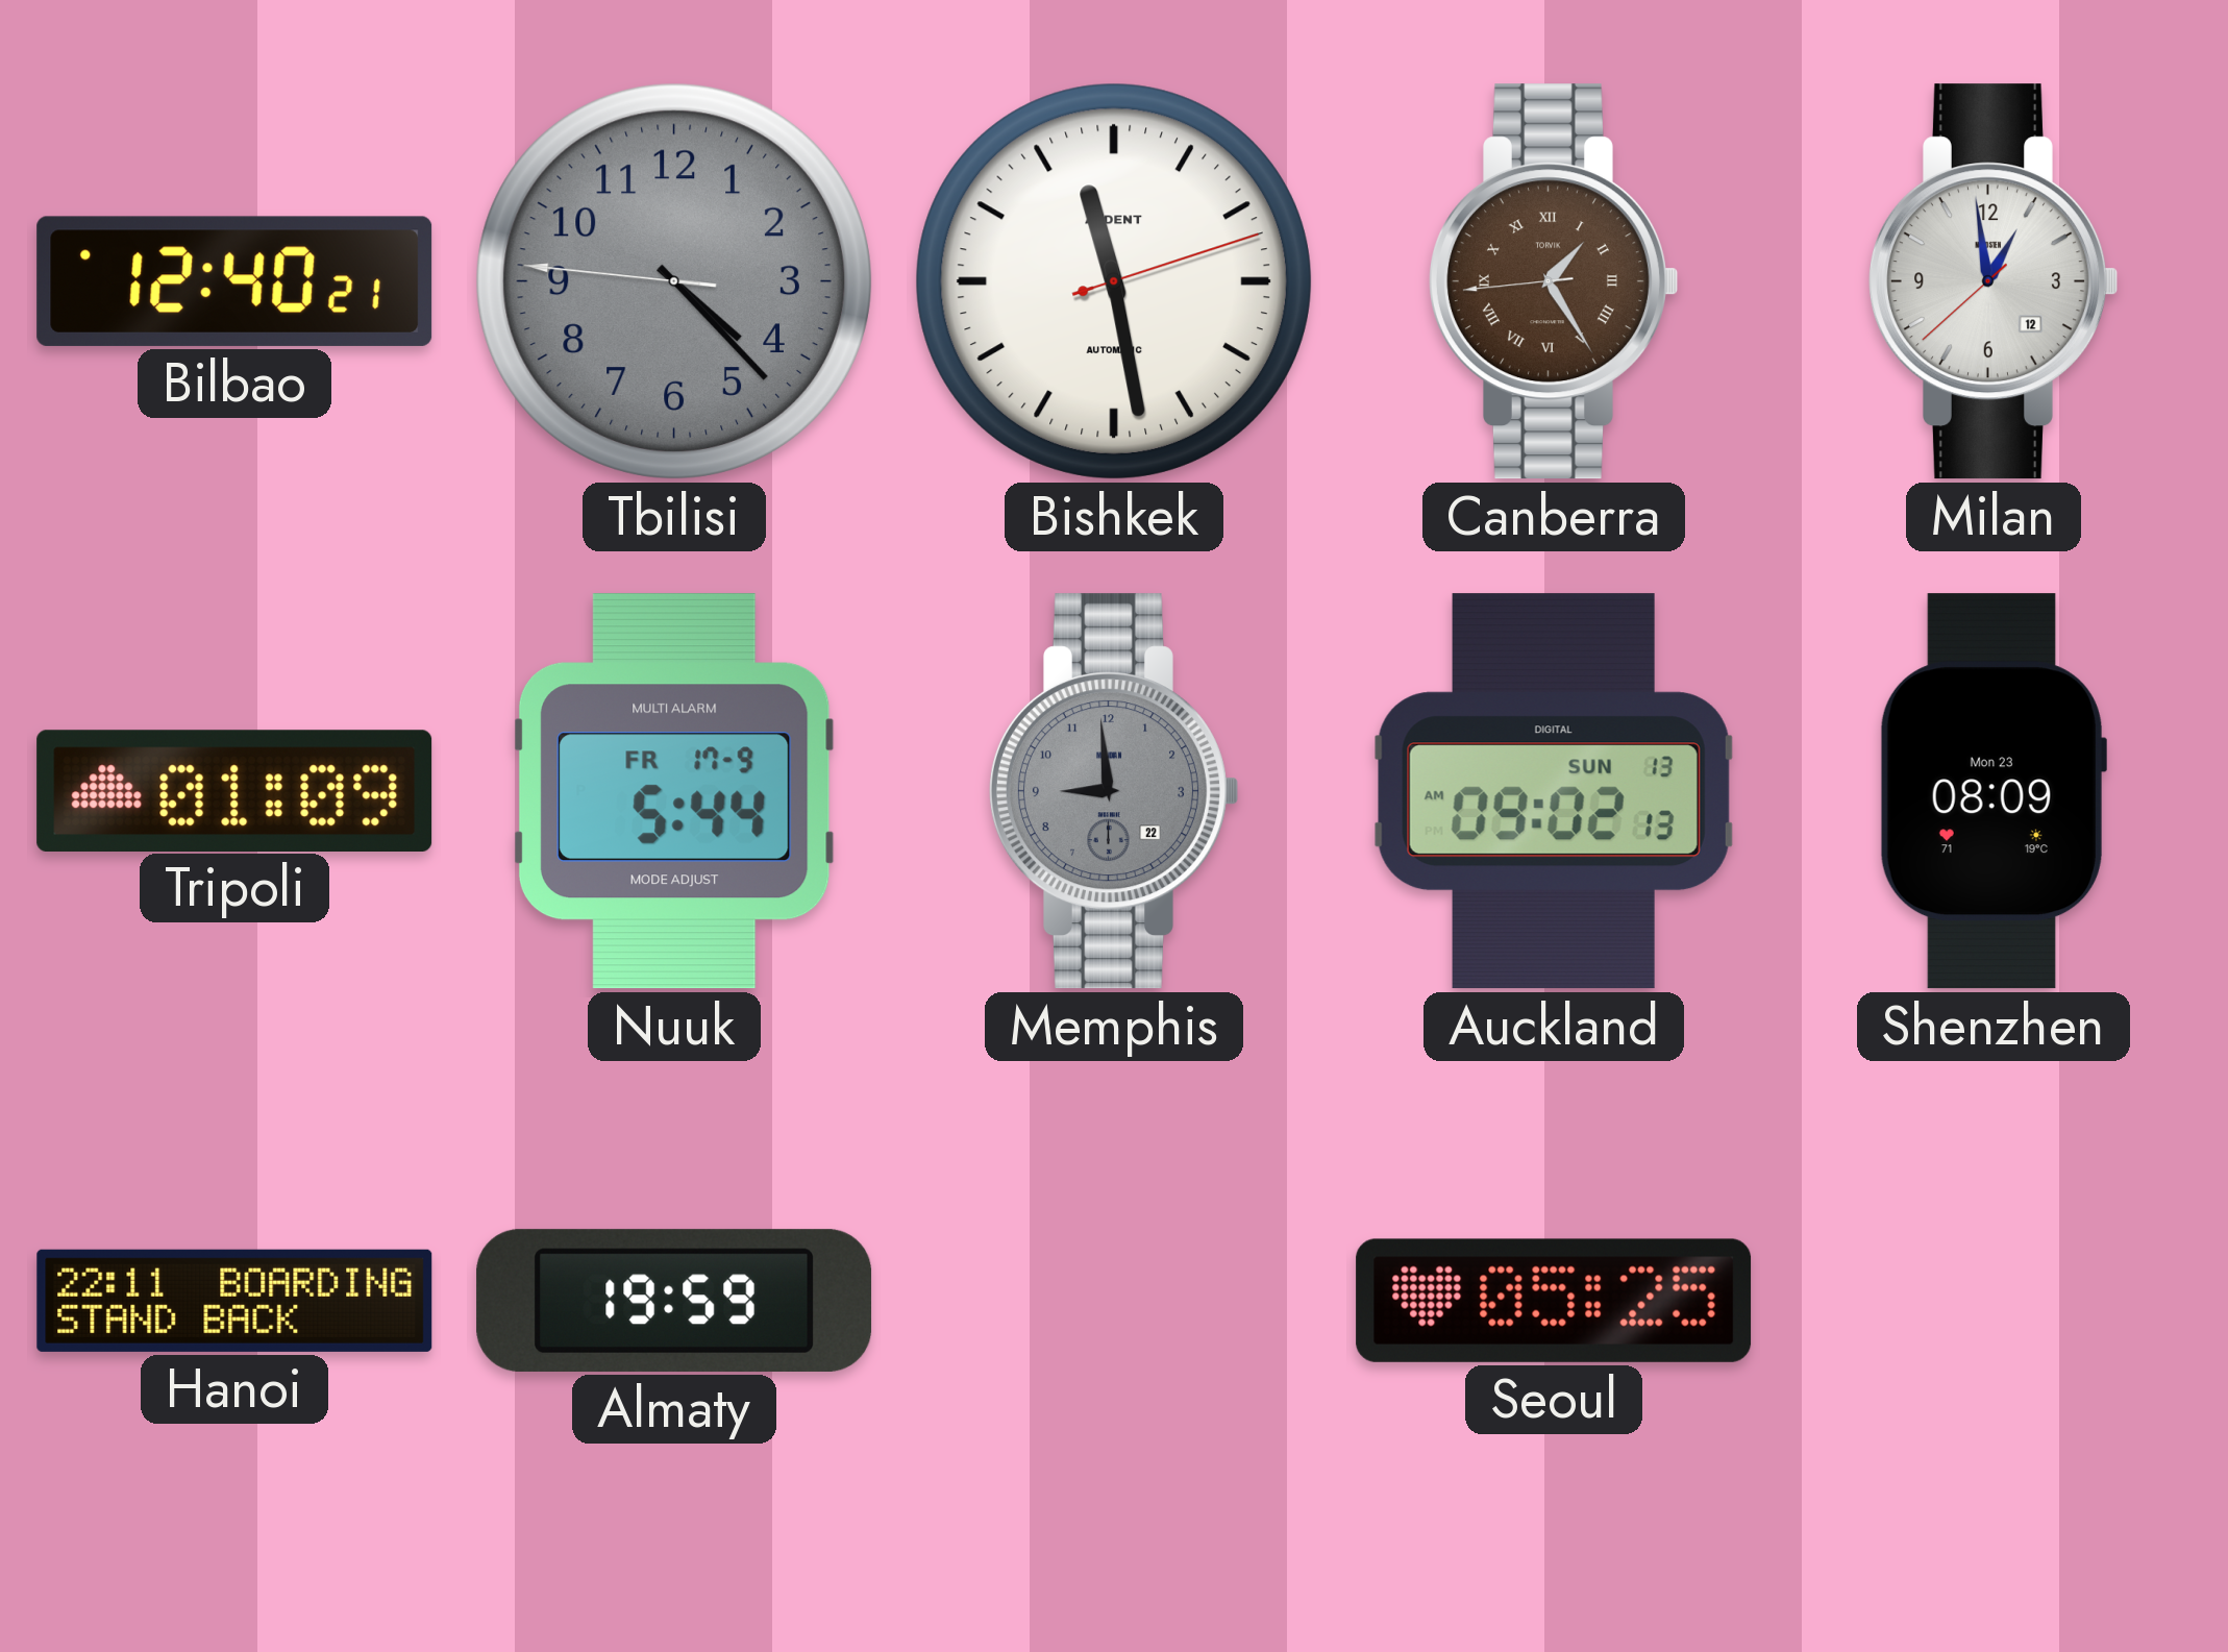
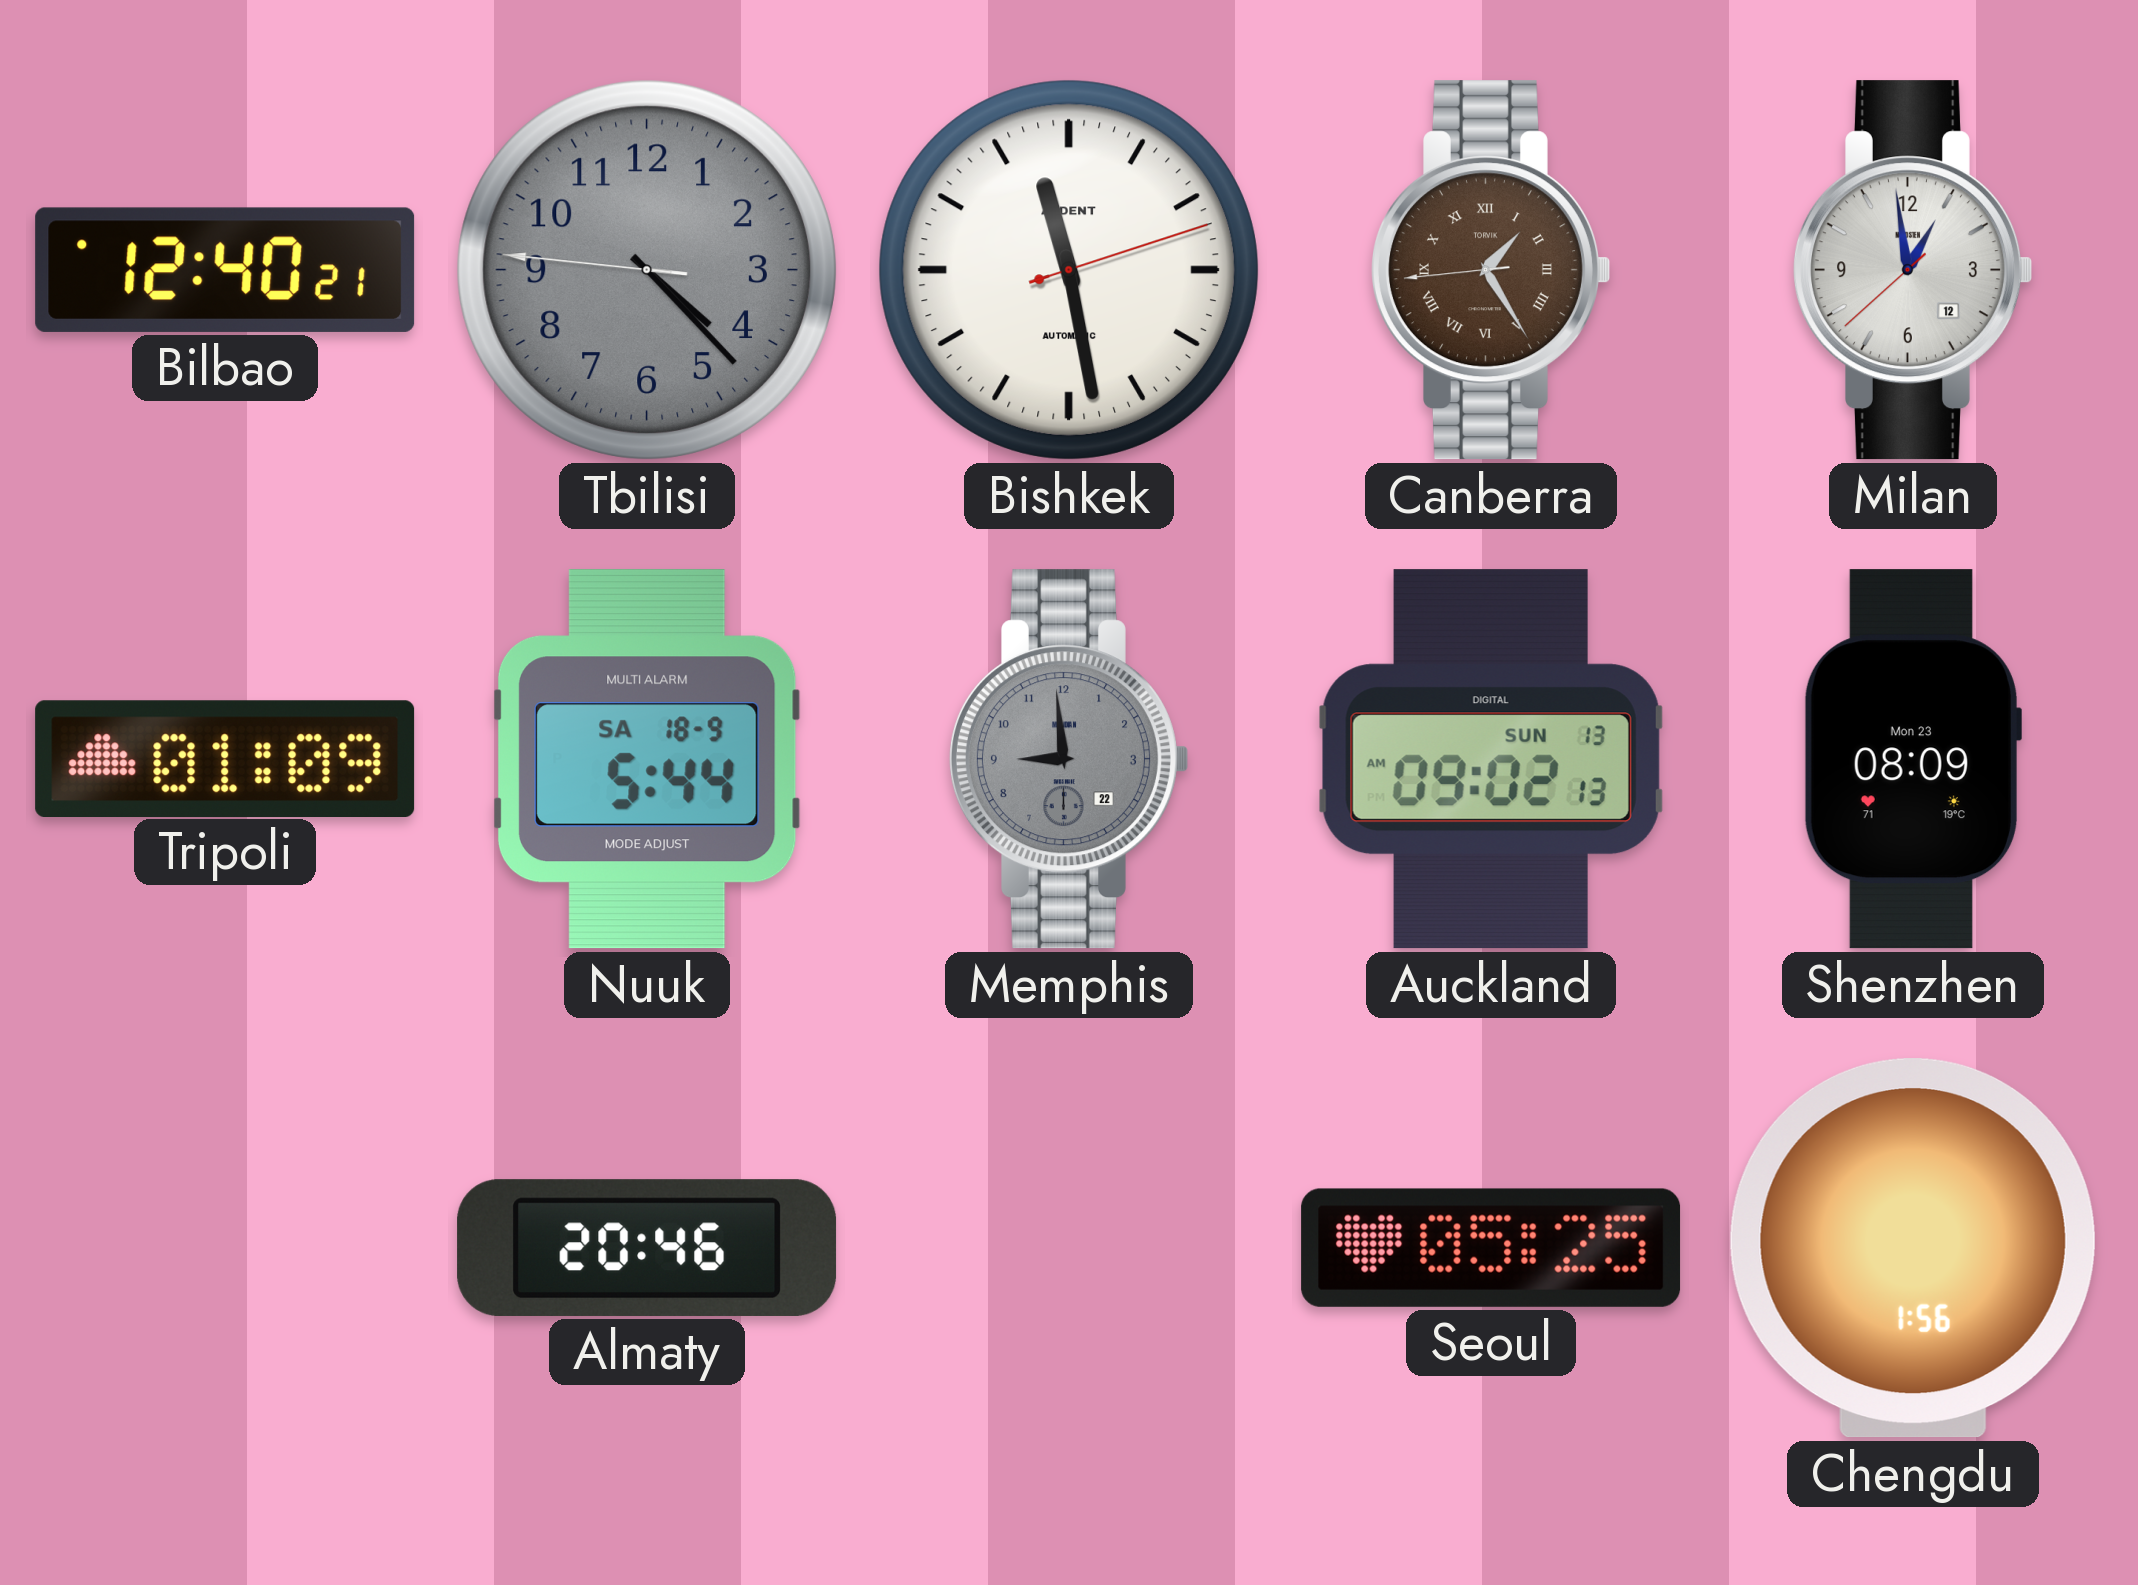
Nuuk date: FR 17-9 -> SA 18-9
Hanoi: 22:11 -> none
Almaty: 19:59 -> 20:46
Chengdu: none -> 1:56
